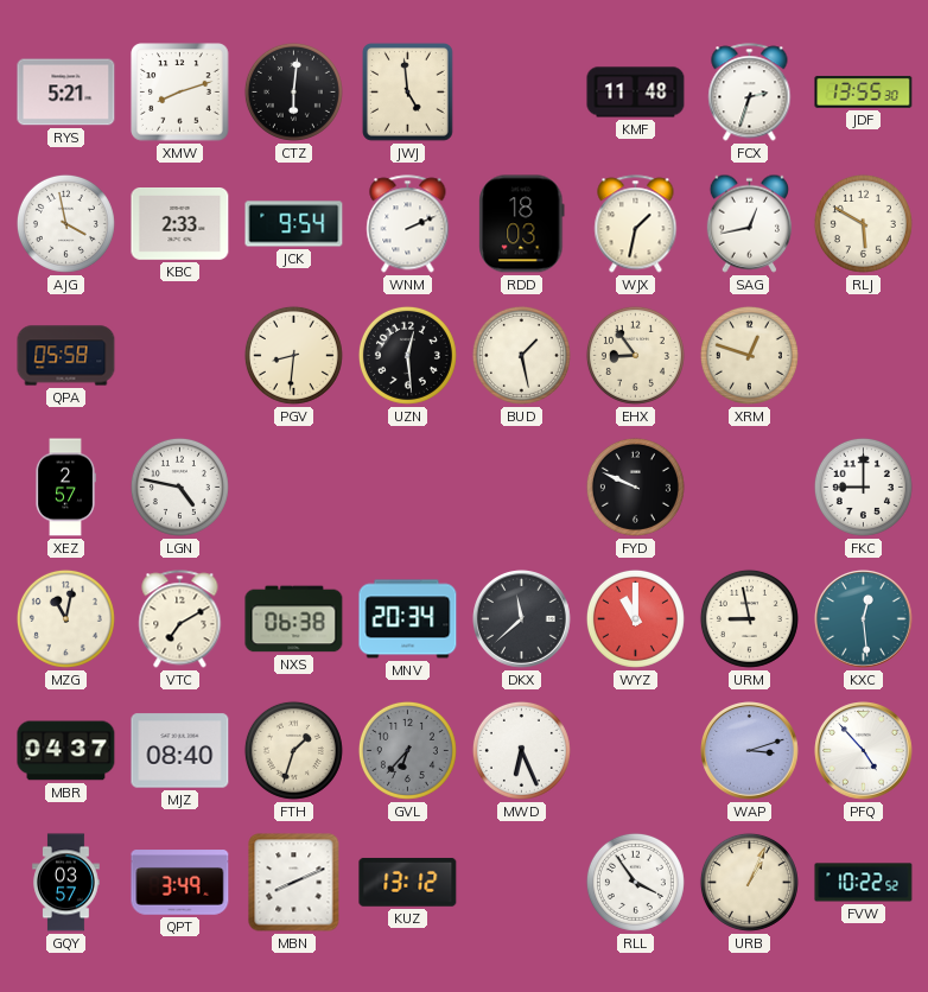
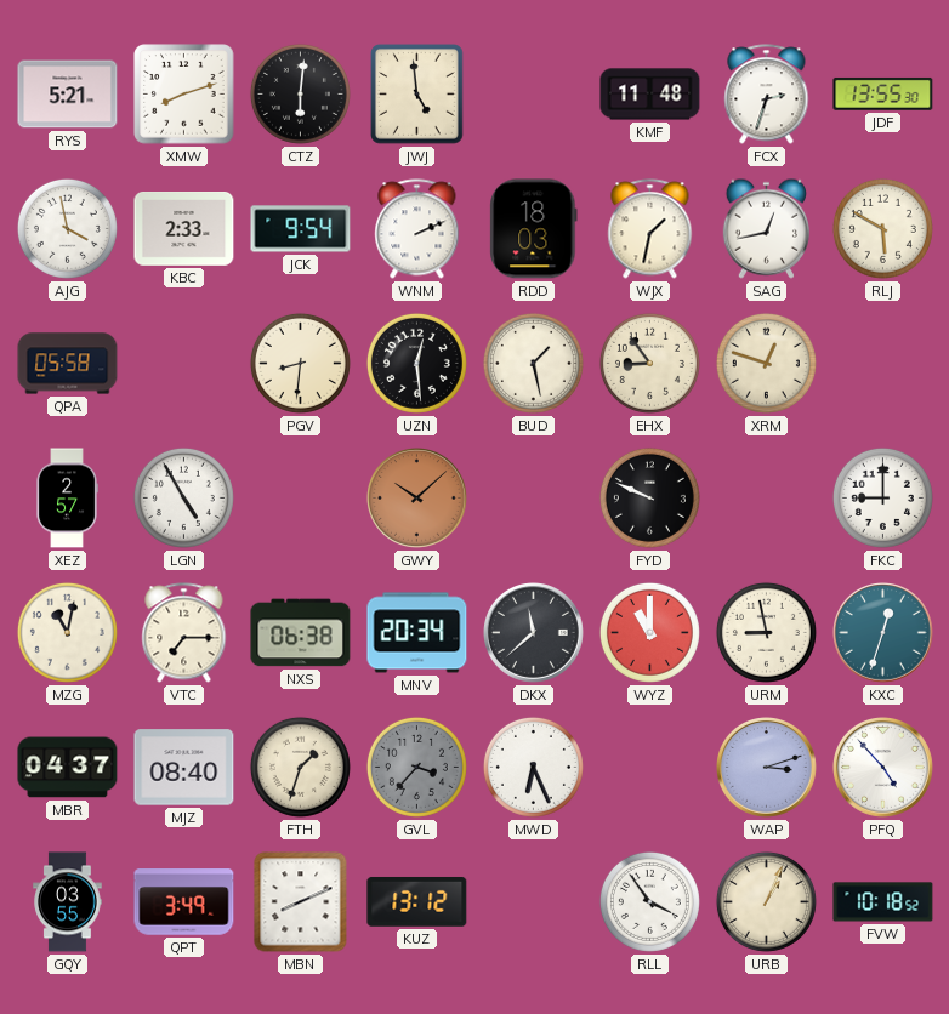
LGN: 4:47 -> 4:55
GWY: none -> 10:08
VTC: 7:10 -> 7:15
KXC: 12:29 -> 12:33
GVL: 6:37 -> 3:37
GQY: 03:57 -> 03:55
FVW: 10:22 -> 10:18
